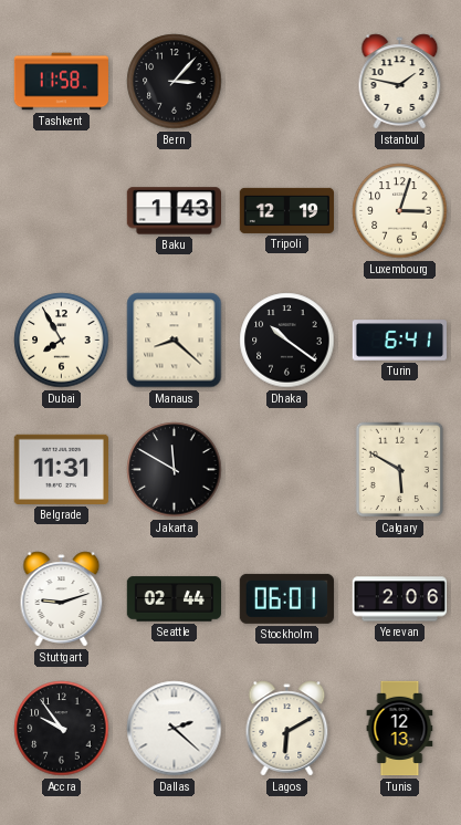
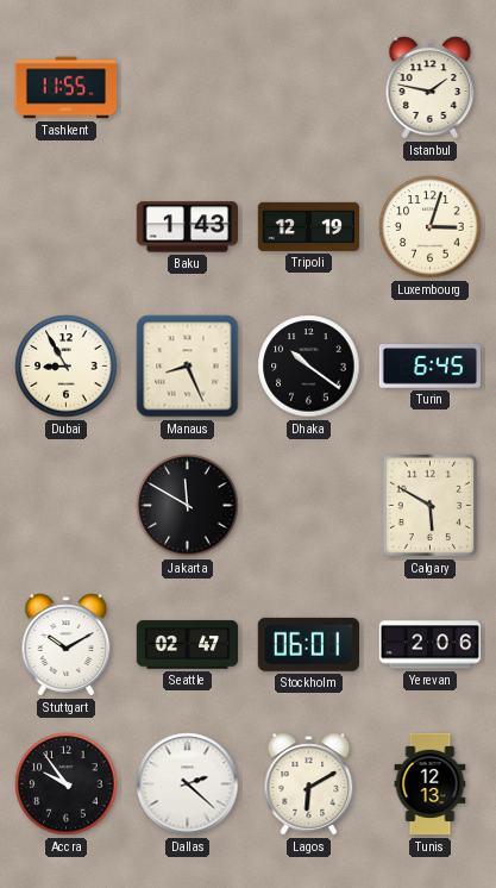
Tashkent: 11:58 -> 11:55
Bern: 3:07 -> none
Dubai: 7:55 -> 8:55
Manaus: 8:22 -> 8:26
Turin: 6:41 -> 6:45
Belgrade: 11:31 -> none
Stuttgart: 9:12 -> 10:10
Seattle: 02:44 -> 02:47
